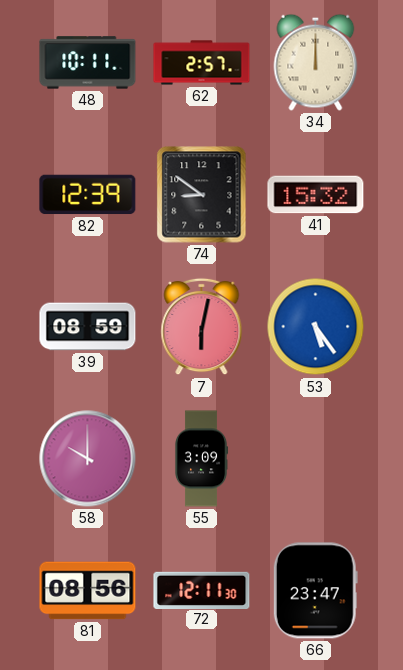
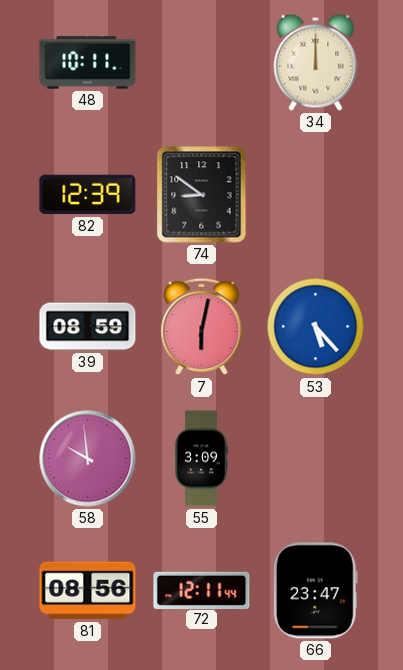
62: 2:57 -> none
41: 15:32 -> none
53: 5:24 -> 5:23
58: 10:00 -> 9:59
72: 12:11:30 -> 12:11:44
